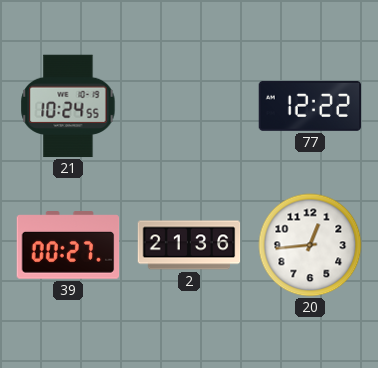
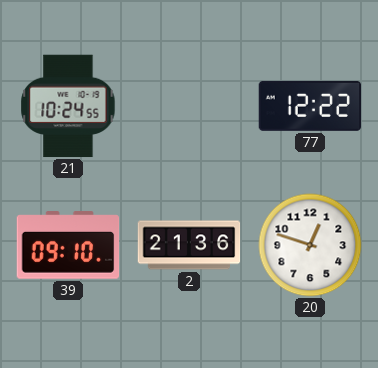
39: 00:27 -> 09:10
20: 12:44 -> 12:48
